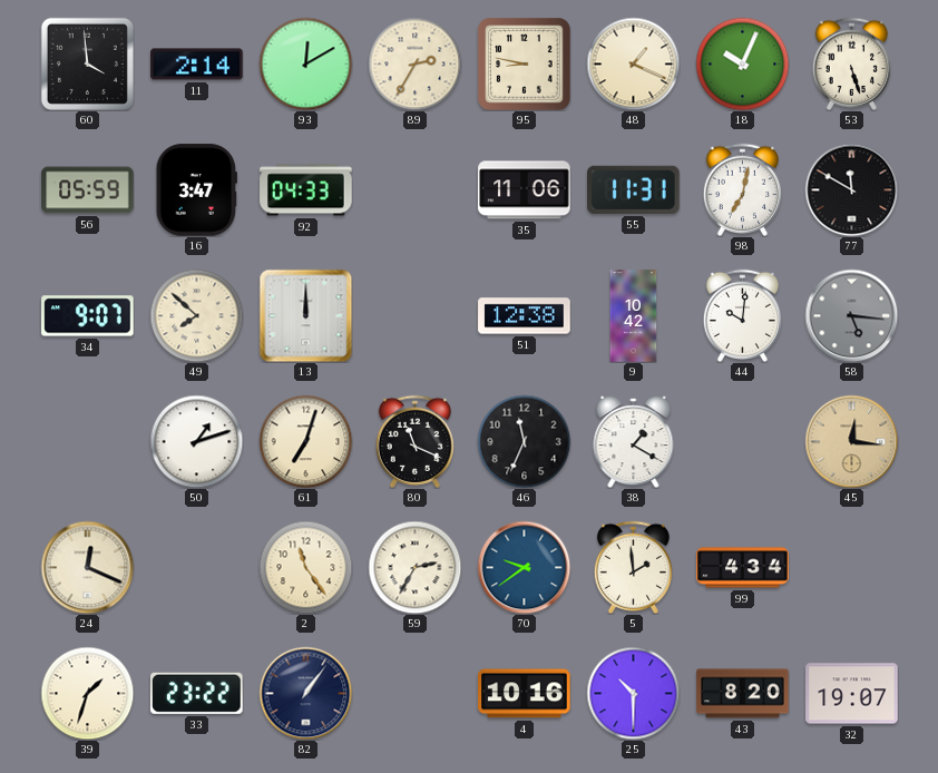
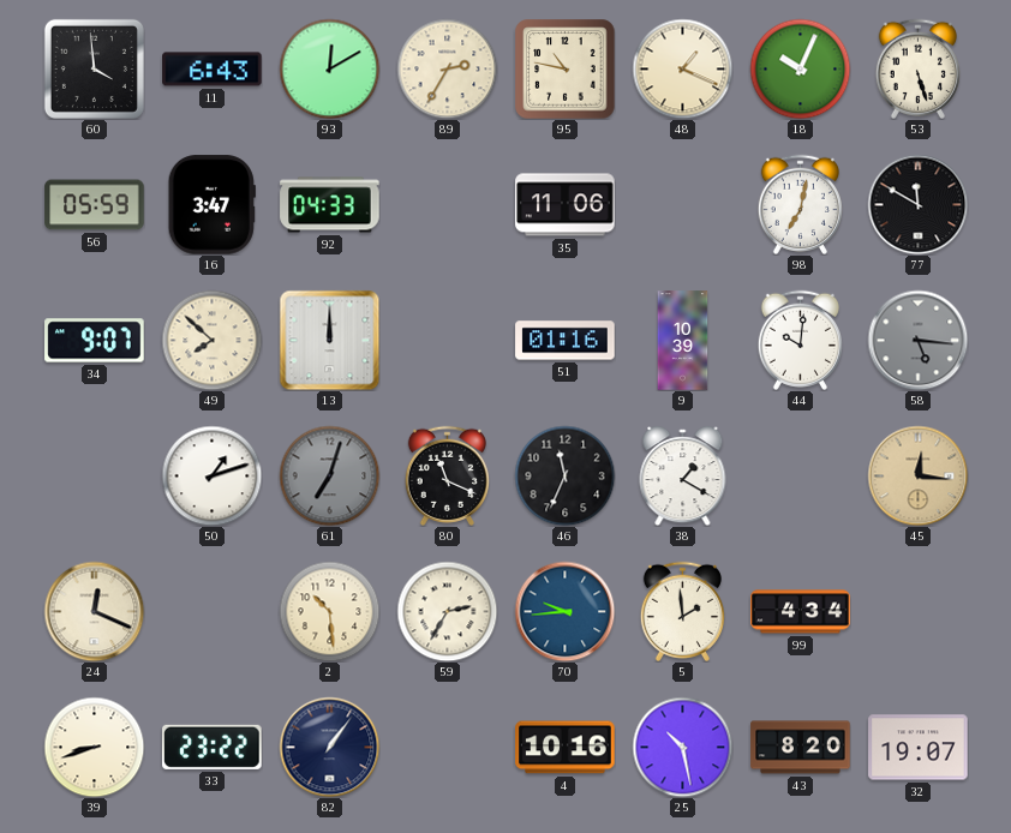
11: 2:14 -> 6:43
95: 8:47 -> 10:47
55: 11:31 -> none
51: 12:38 -> 01:16
9: 10:42 -> 10:39
61 dial: cream -> grey
2: 11:24 -> 10:29
70: 9:39 -> 9:44
39: 1:33 -> 8:42
25: 10:30 -> 10:28
